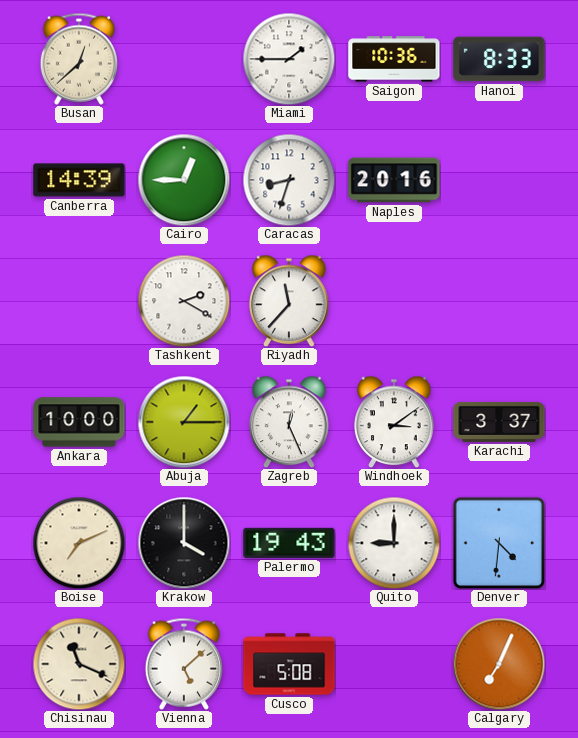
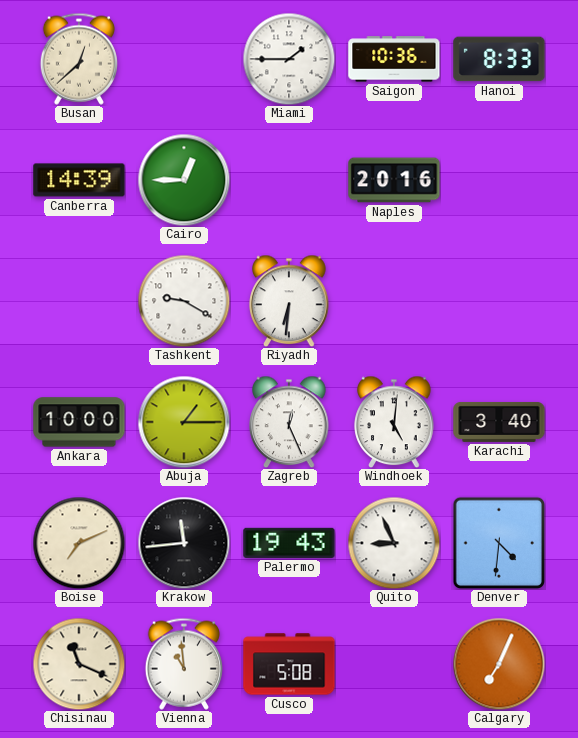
Caracas: 8:33 -> none
Tashkent: 2:20 -> 9:20
Riyadh: 11:37 -> 6:31
Windhoek: 3:09 -> 5:01
Karachi: 3:37 -> 3:40
Krakow: 4:00 -> 11:44
Quito: 9:00 -> 8:56
Vienna: 5:08 -> 10:59
